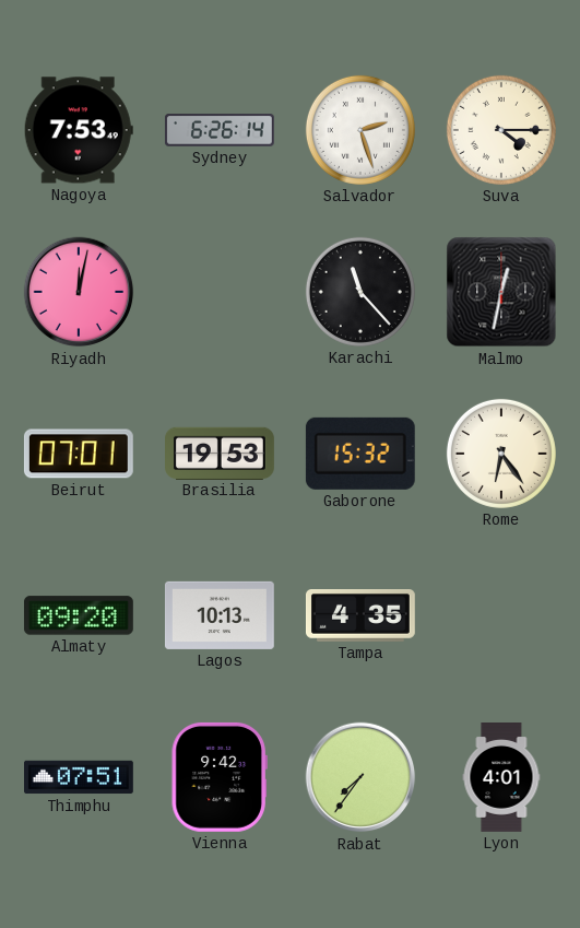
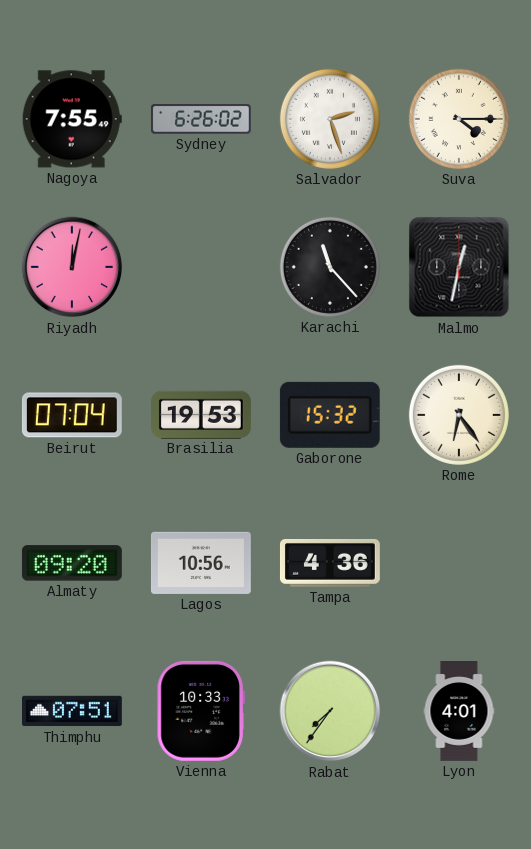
Nagoya: 7:53 -> 7:55
Sydney: 6:26:14 -> 6:26:02
Beirut: 07:01 -> 07:04
Lagos: 10:13 -> 10:56
Tampa: 4:35 -> 4:36
Vienna: 9:42 -> 10:33
